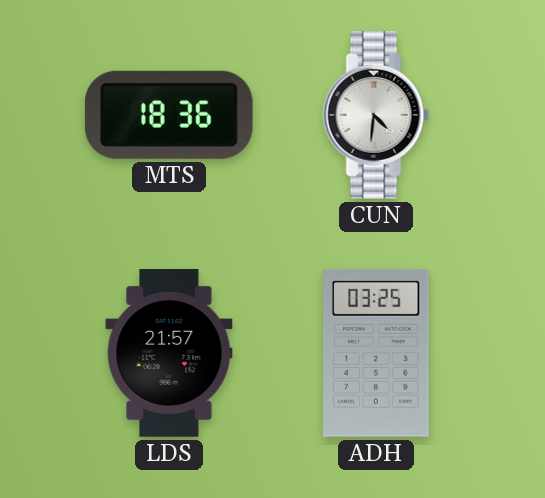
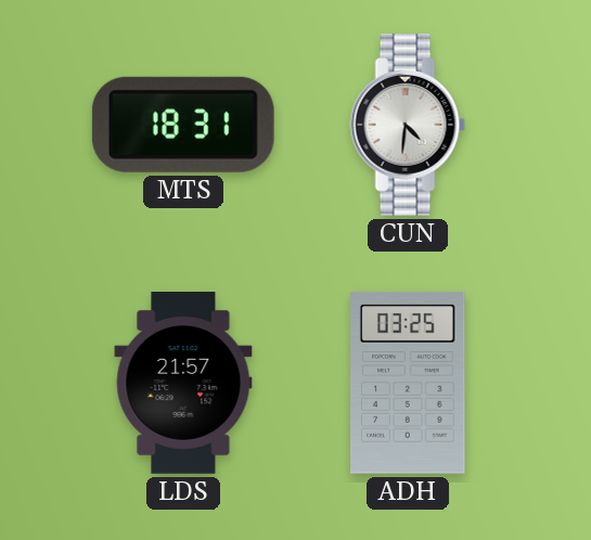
MTS: 18:36 -> 18:31
